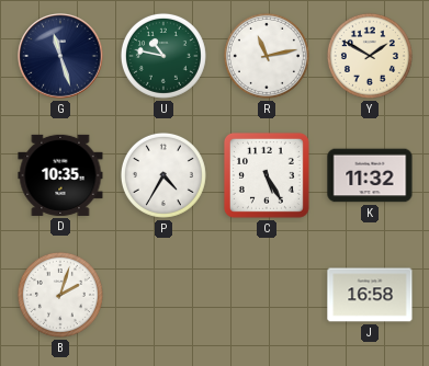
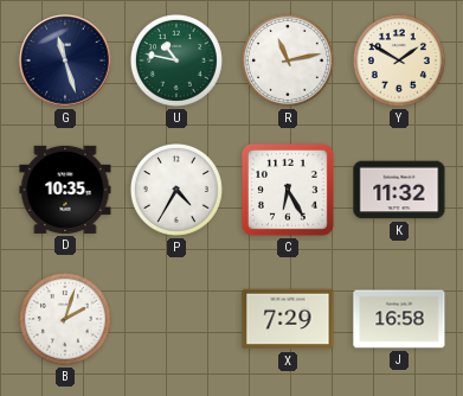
C: 5:25 -> 6:25
X: none -> 7:29
